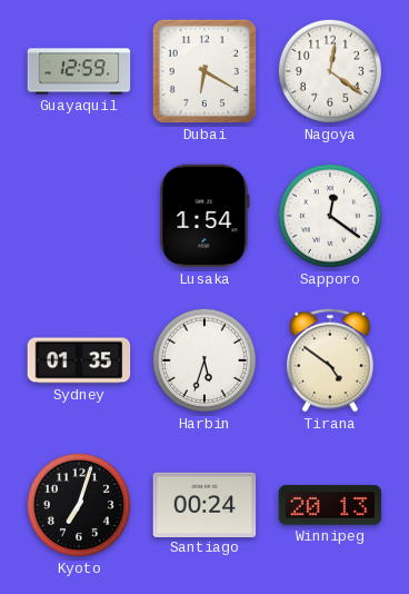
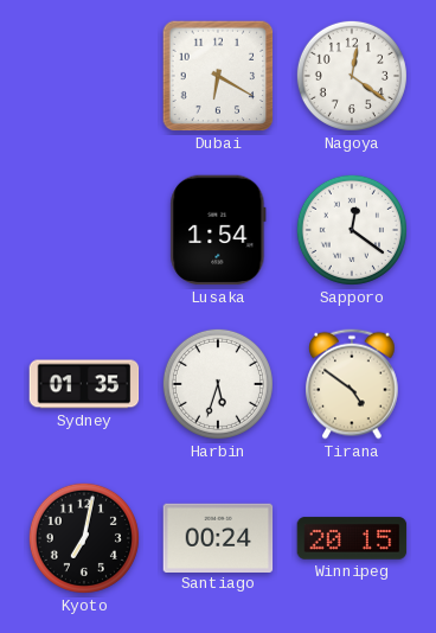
Guayaquil: 12:59 -> none
Kyoto: 7:03 -> 7:02
Winnipeg: 20:13 -> 20:15
